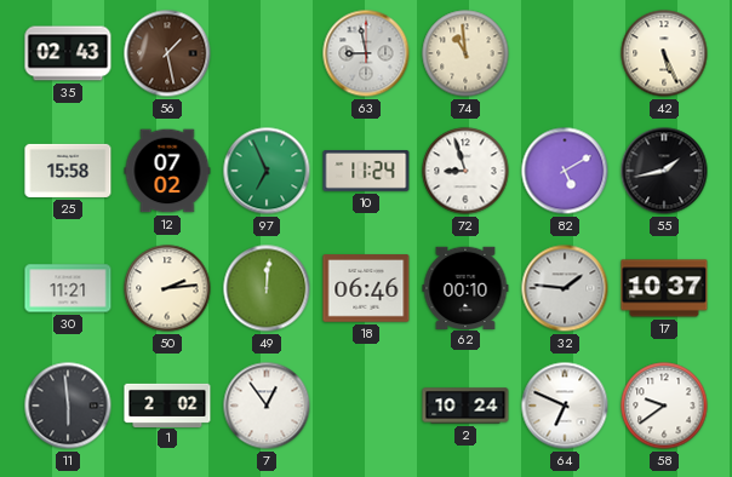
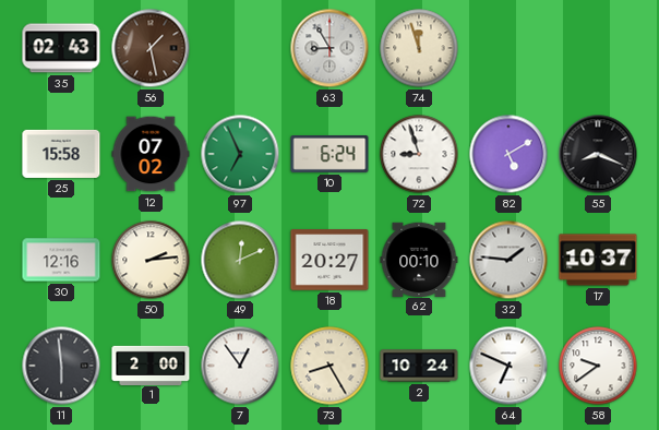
63: 8:58 -> 8:55
74: 10:59 -> 11:57
42: 5:26 -> none
10: 11:24 -> 6:24
55: 1:43 -> 8:19
30: 11:21 -> 12:16
49: 12:01 -> 12:11
18: 06:46 -> 20:27
1: 2:02 -> 2:00
73: none -> 8:25
